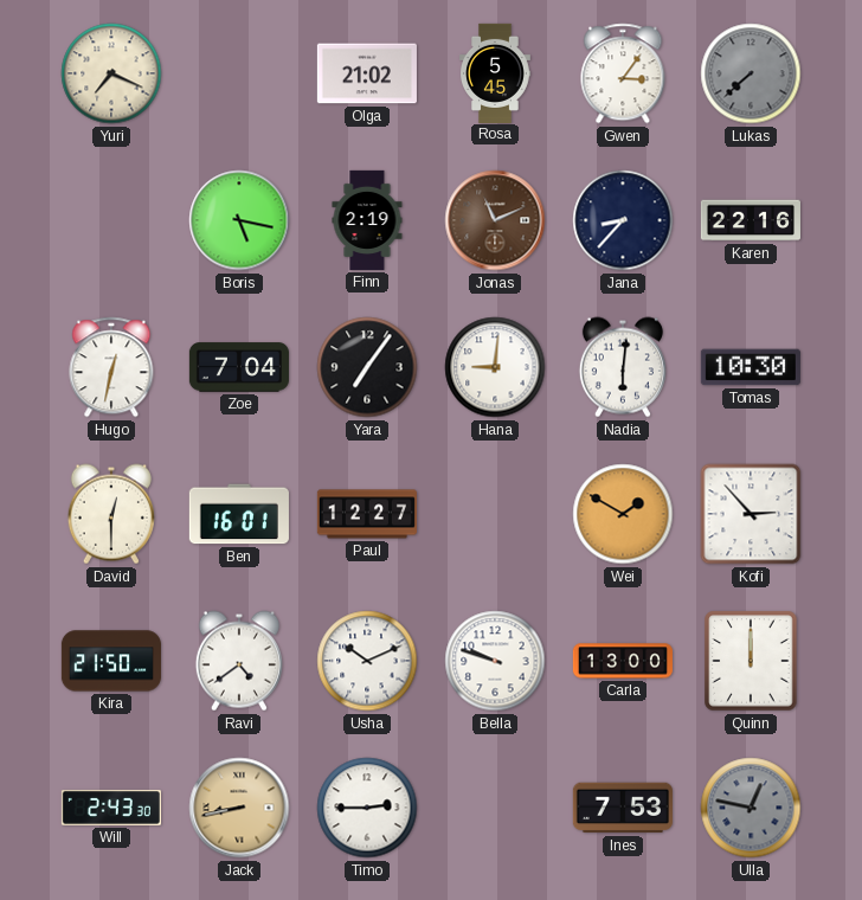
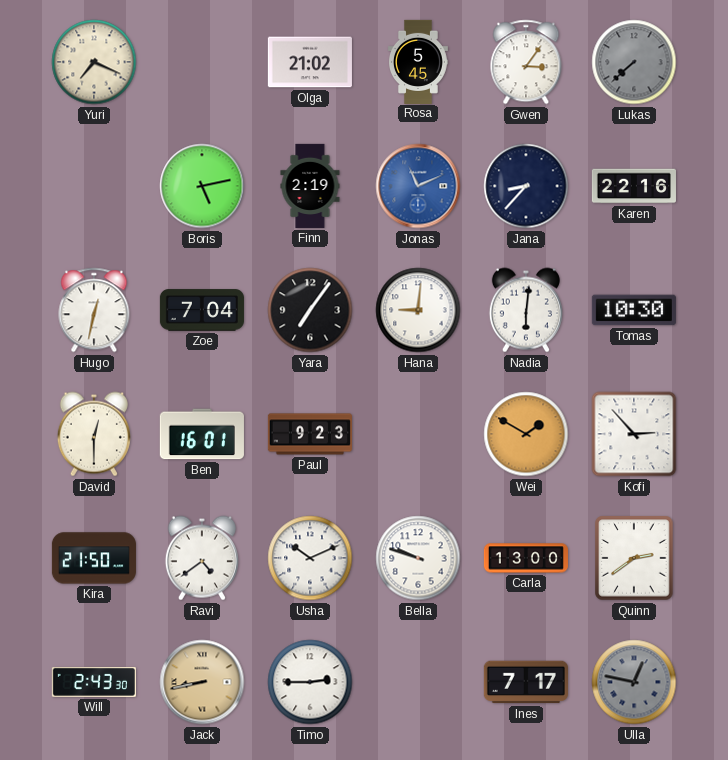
Boris: 5:17 -> 5:13
Jonas dial: brown -> blue
Paul: 12:27 -> 9:23
Quinn: 12:00 -> 2:39
Ines: 7:53 -> 7:17
